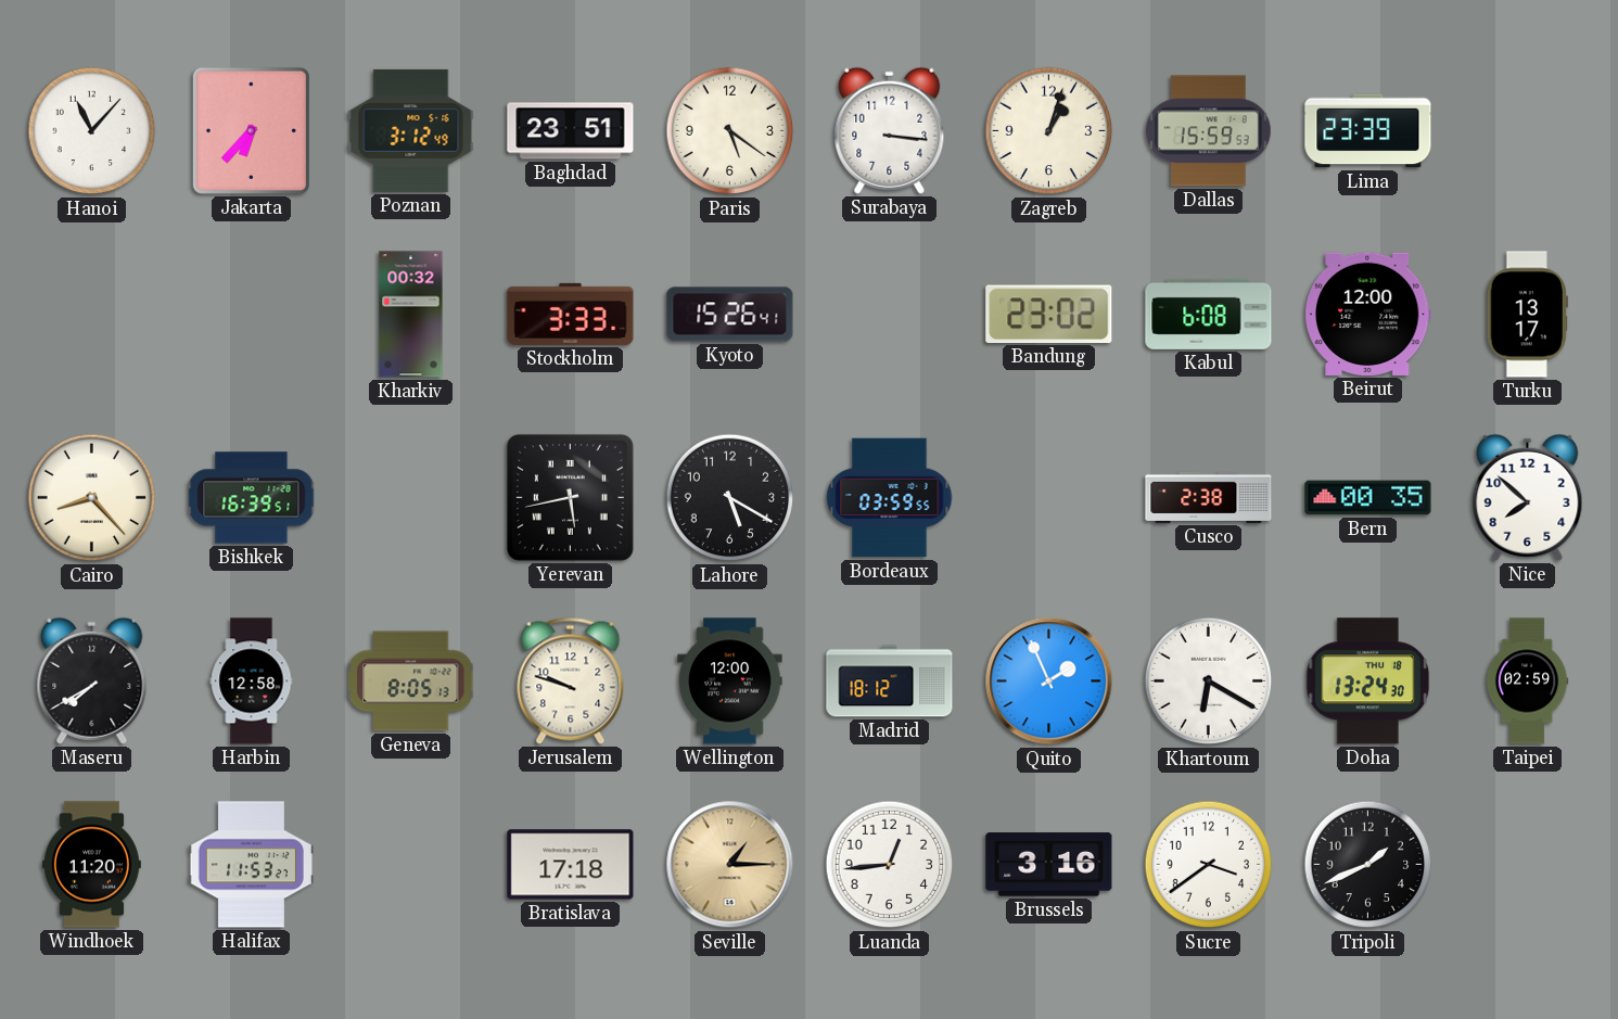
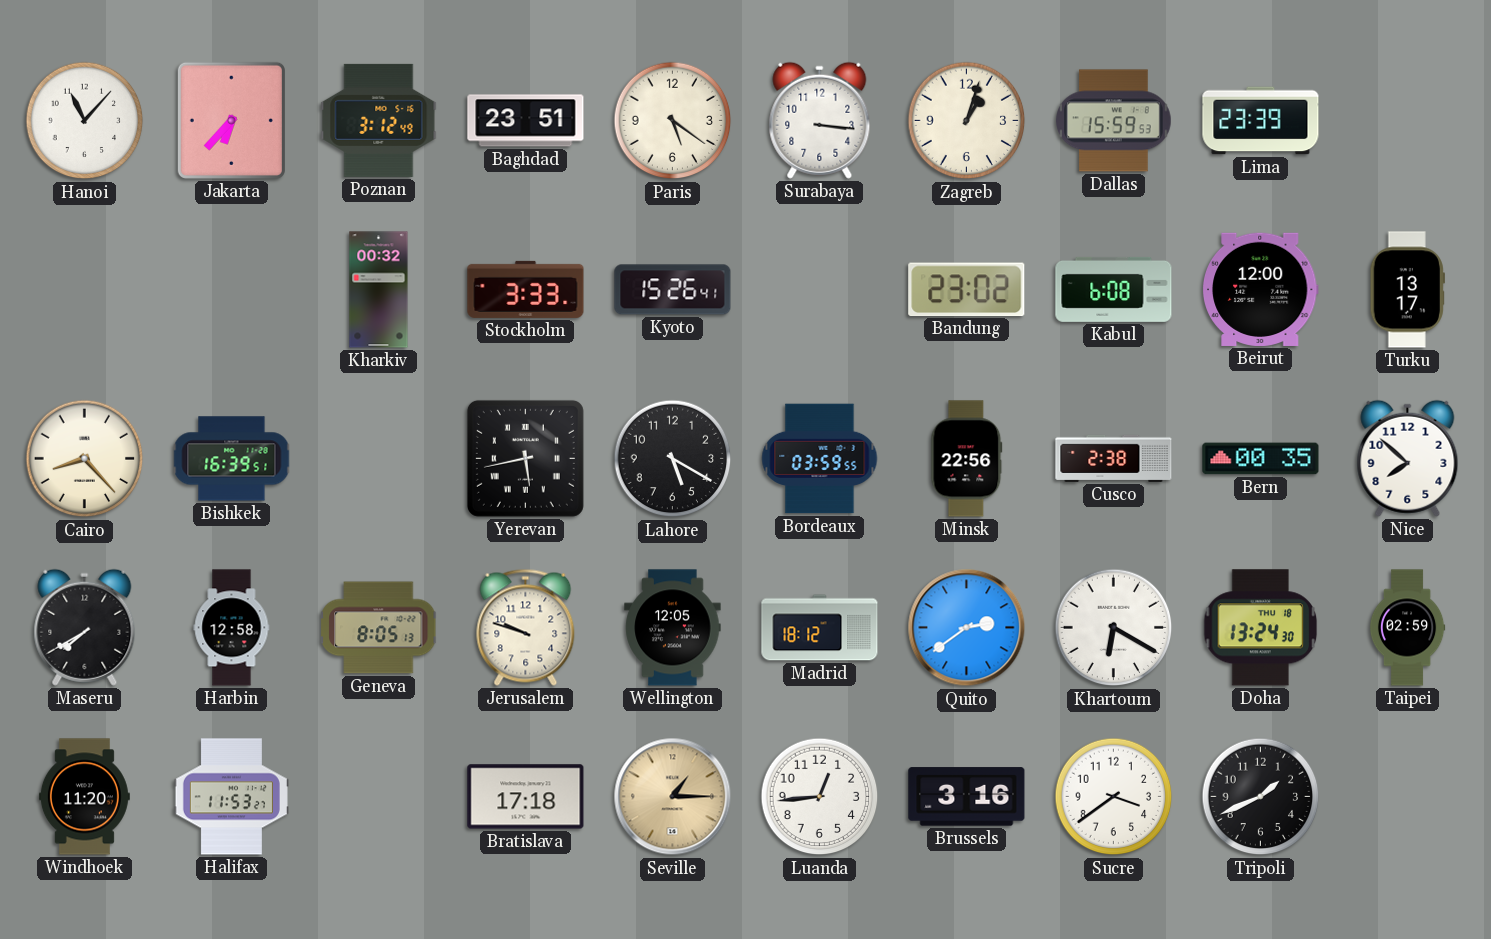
Minsk: none -> 22:56
Wellington: 12:00 -> 12:05
Quito: 1:56 -> 2:39
